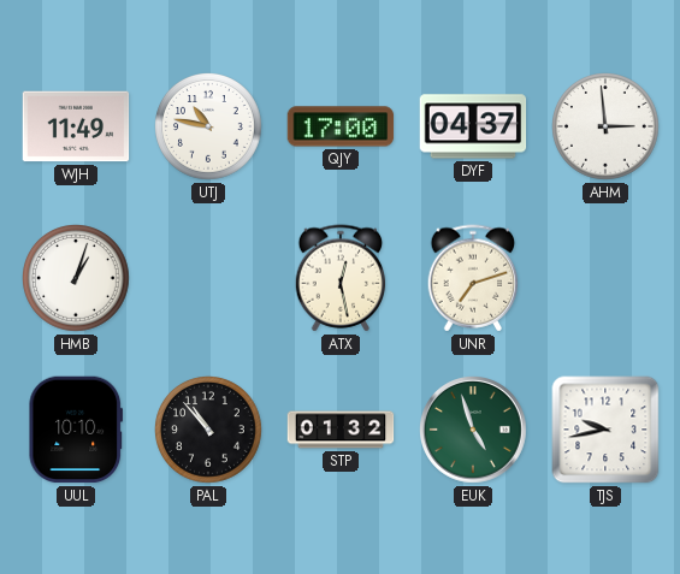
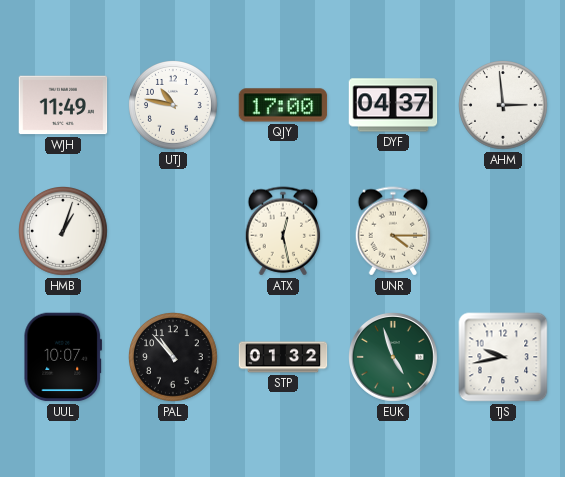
UNR: 7:12 -> 4:15
UUL: 10:10 -> 10:07
